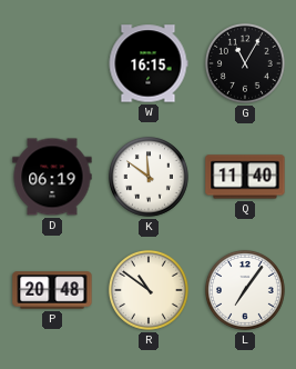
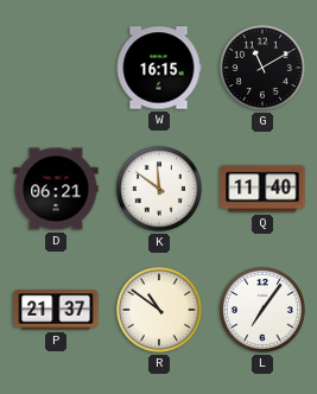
G: 11:05 -> 11:10
D: 06:19 -> 06:21
P: 20:48 -> 21:37
